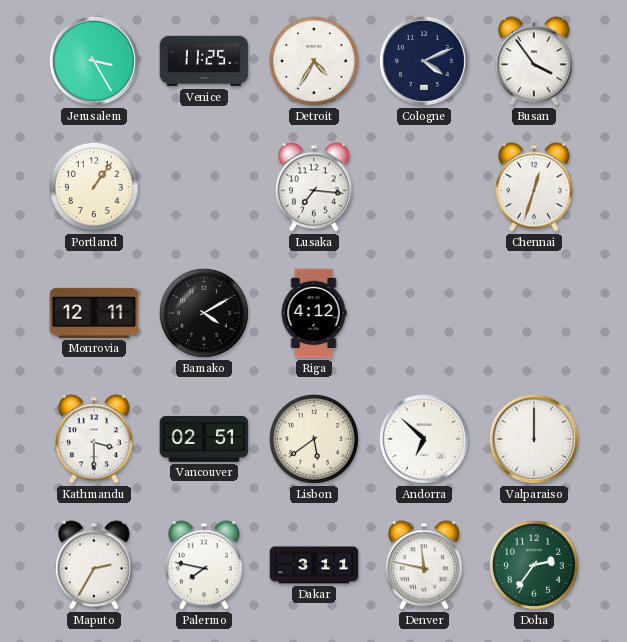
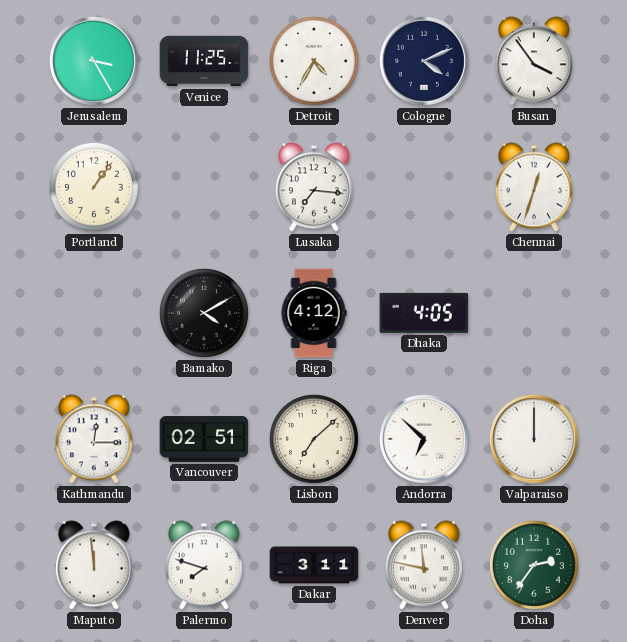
Monrovia: 12:11 -> none
Dhaka: none -> 4:05
Kathmandu: 3:30 -> 12:15
Lisbon: 5:39 -> 7:08
Maputo: 2:35 -> 11:59
Palermo: 7:47 -> 7:48
